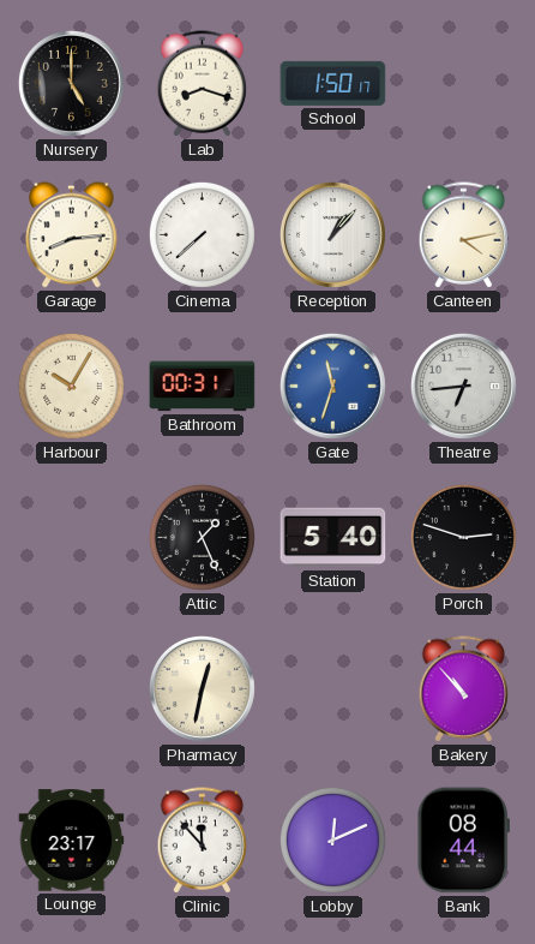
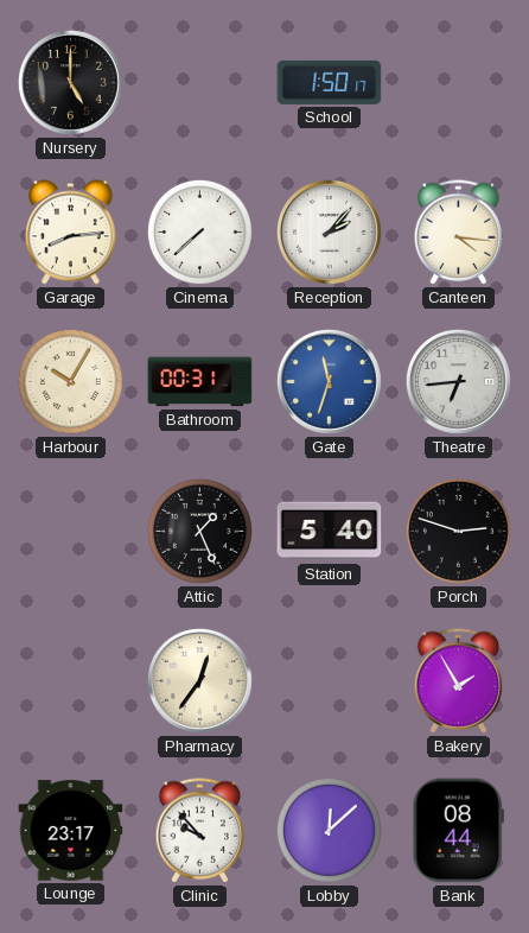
Lab: 8:18 -> none
Reception: 1:07 -> 2:07
Canteen: 4:13 -> 4:16
Pharmacy: 12:32 -> 12:36
Bakery: 10:53 -> 1:55
Clinic: 11:53 -> 9:53
Lobby: 12:11 -> 12:08
